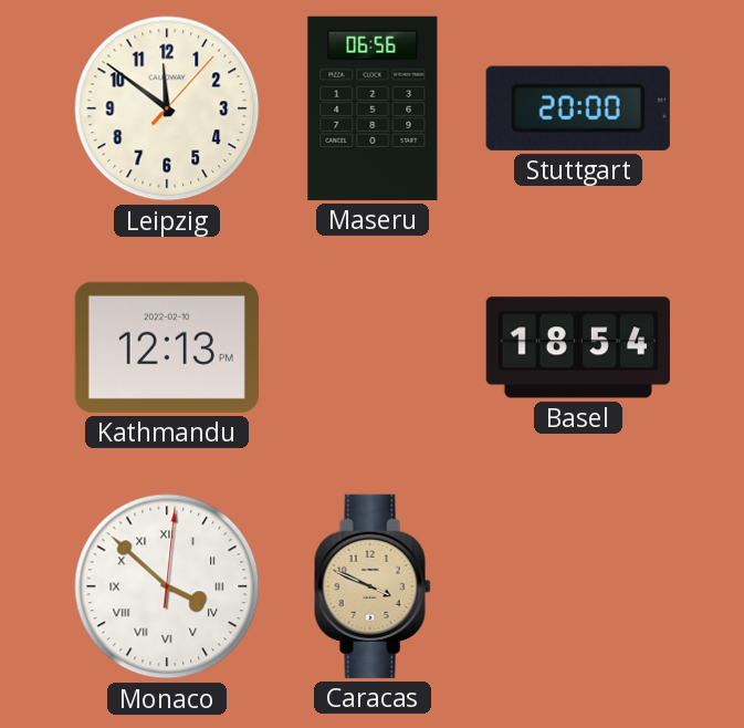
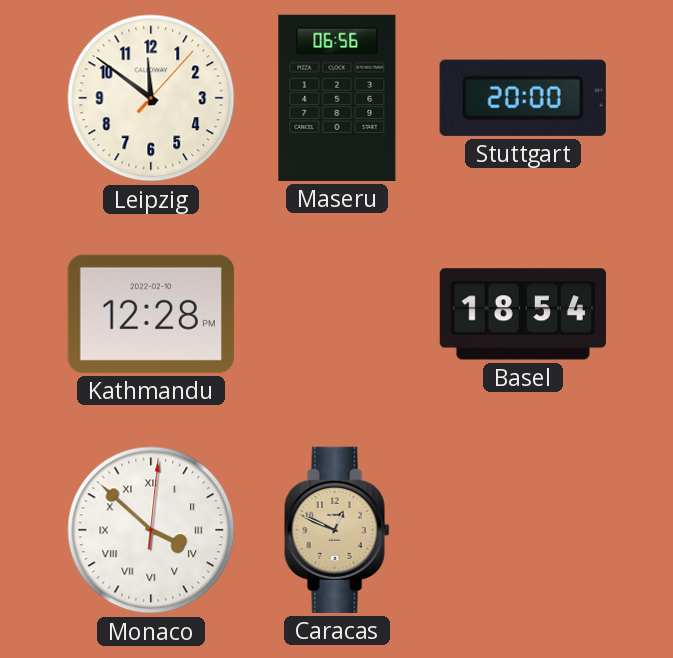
Kathmandu: 12:13 -> 12:28
Caracas: 3:49 -> 12:49
